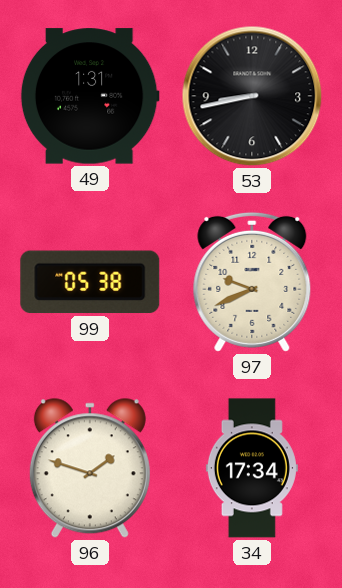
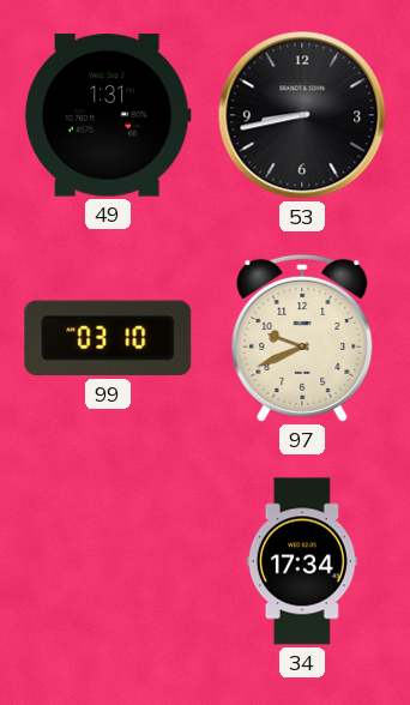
99: 05:38 -> 03:10
96: 1:48 -> none
